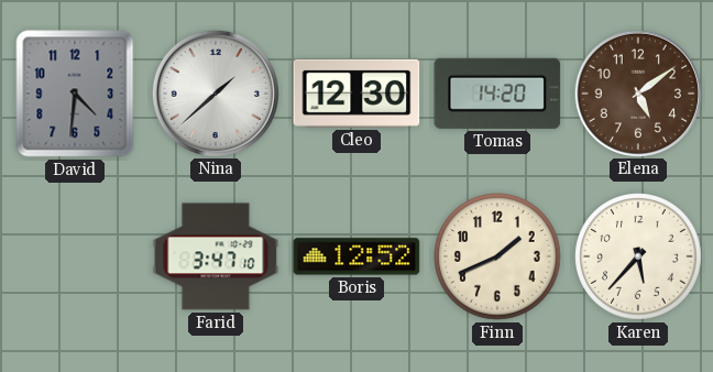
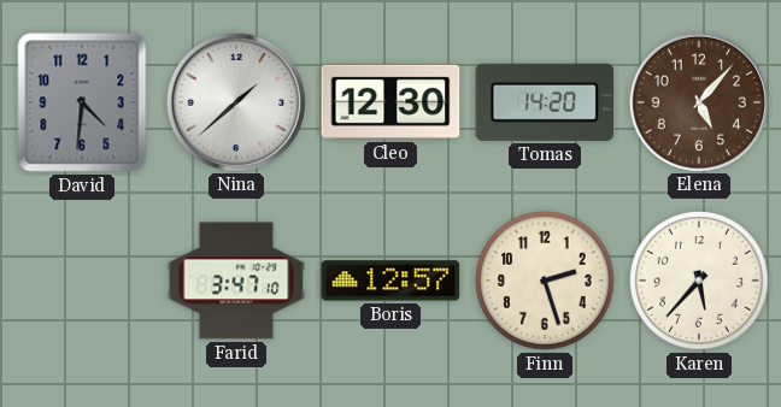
Elena: 5:09 -> 5:07
Boris: 12:52 -> 12:57
Finn: 1:41 -> 2:27
